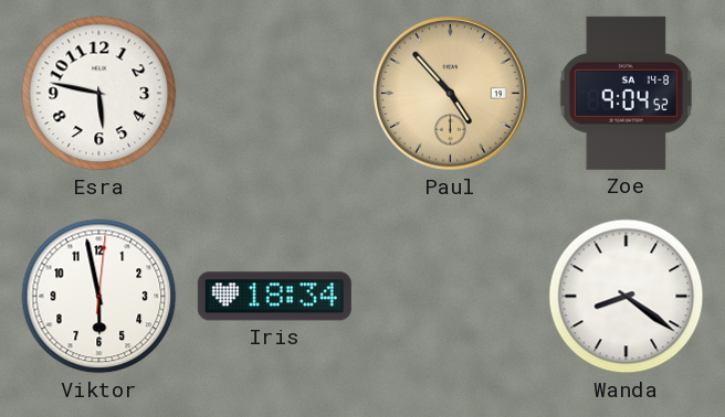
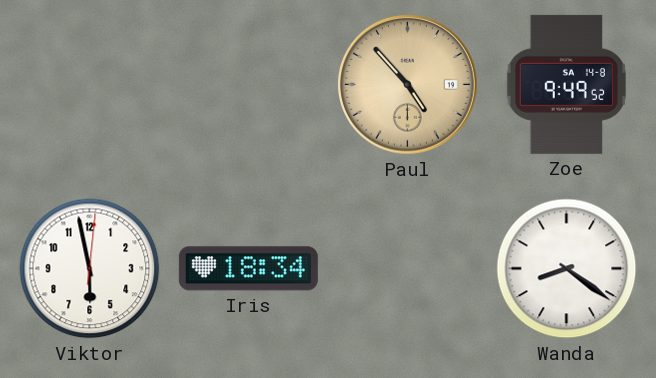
Esra: 5:47 -> none
Zoe: 9:04 -> 9:49
